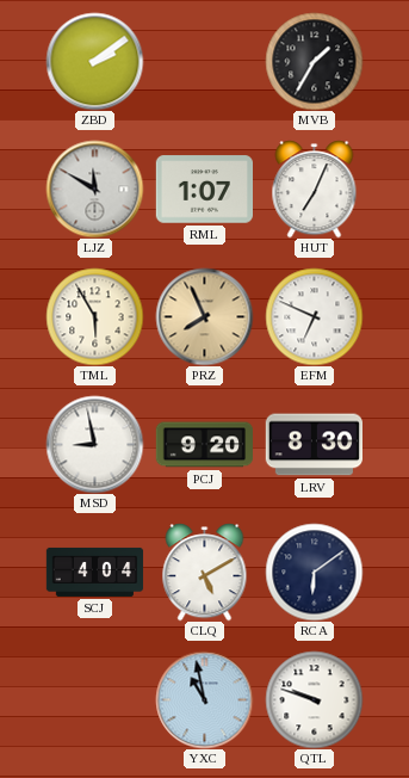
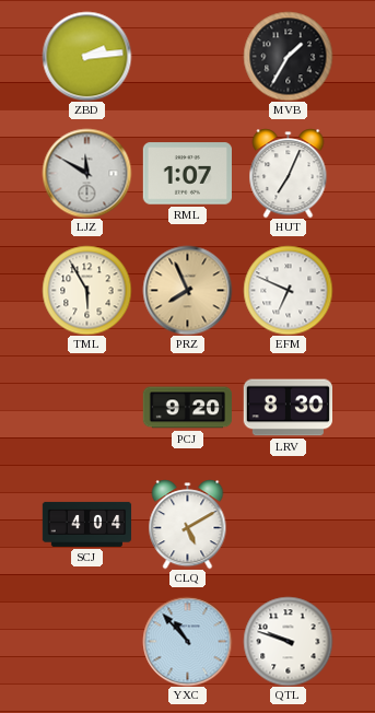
ZBD: 2:09 -> 2:14
MSD: 8:58 -> none
RCA: 6:09 -> none
YXC: 10:58 -> 10:53
